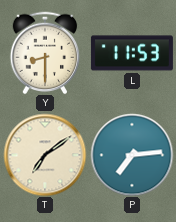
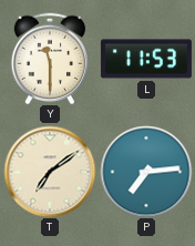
Y: 8:30 -> 11:30
